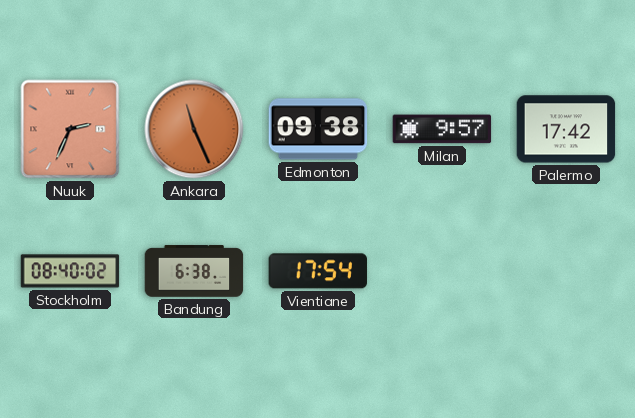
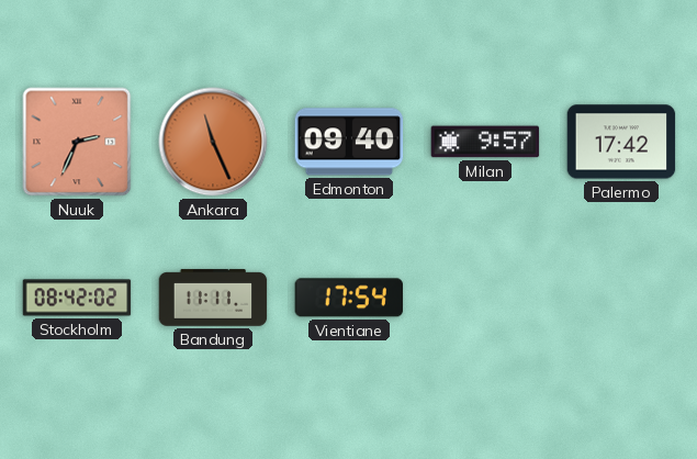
Edmonton: 09:38 -> 09:40
Stockholm: 08:40 -> 08:42
Bandung: 6:38 -> 11:11
